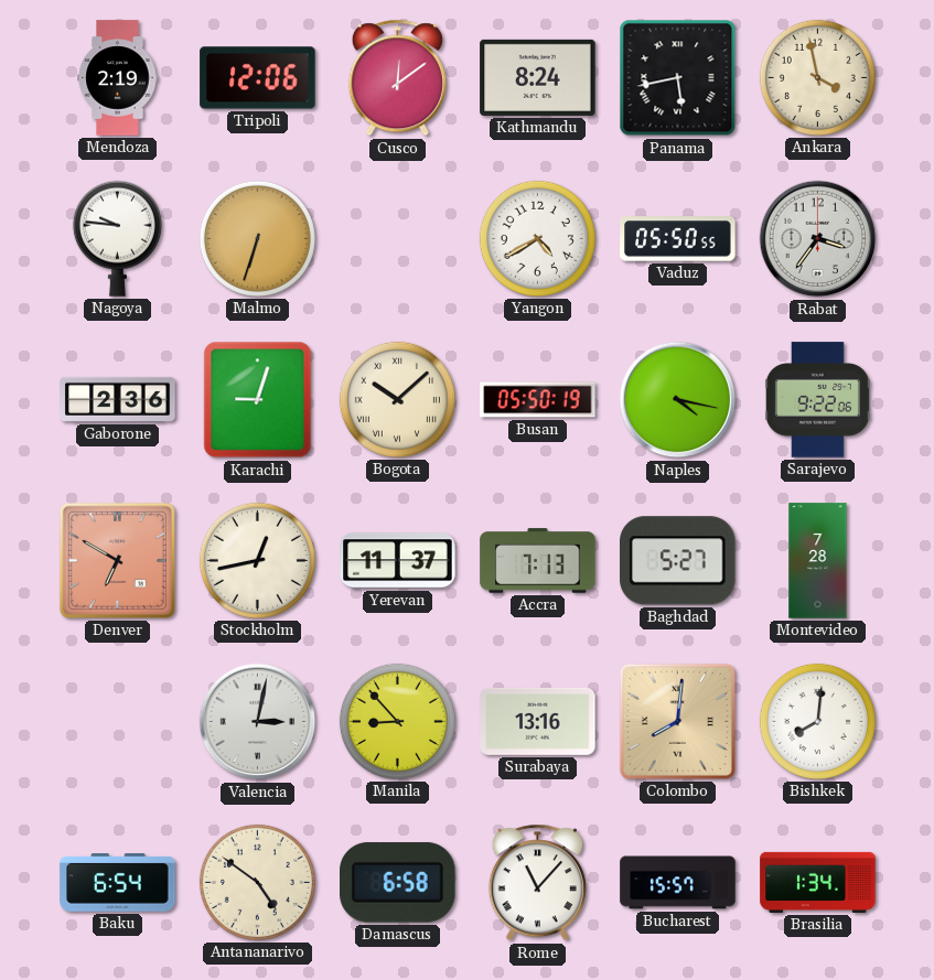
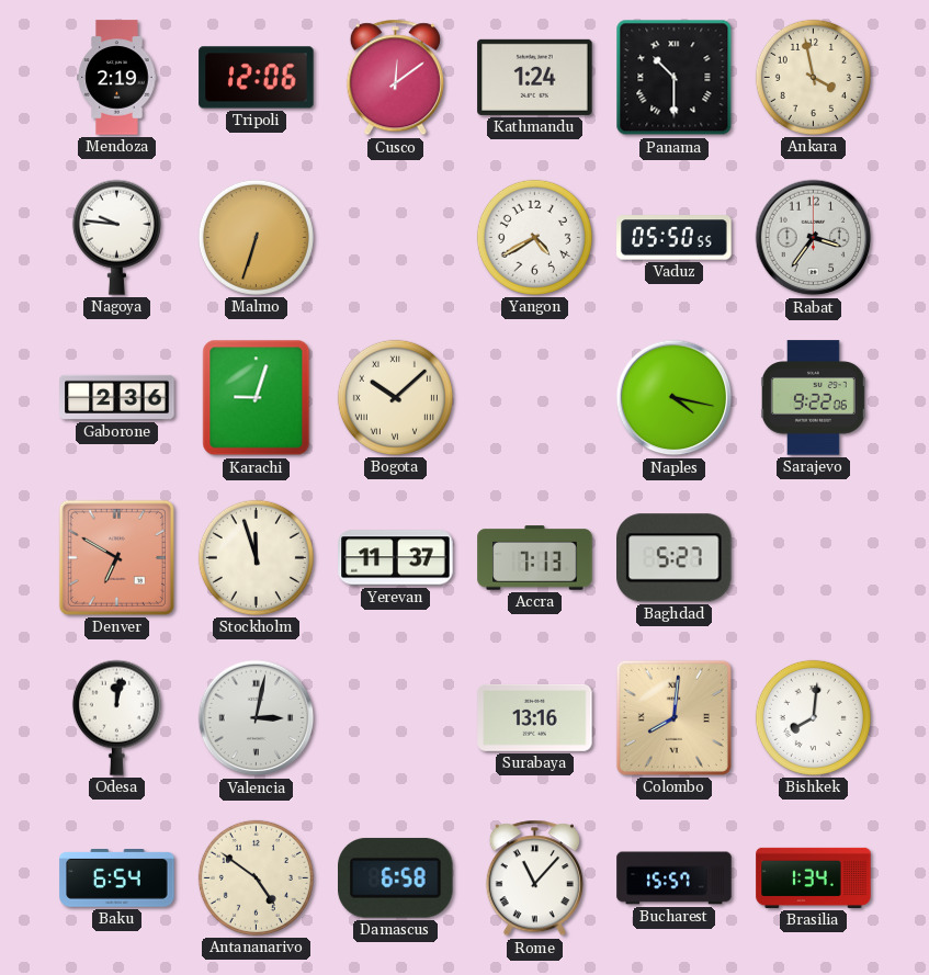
Kathmandu: 8:24 -> 1:24
Panama: 5:43 -> 10:30
Busan: 05:50 -> none
Stockholm: 12:43 -> 11:57
Montevideo: 7:28 -> none
Odesa: none -> 12:02
Manila: 8:53 -> none
